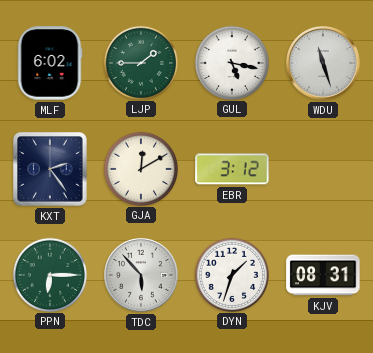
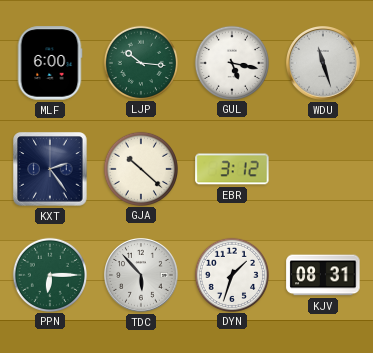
MLF: 6:02 -> 6:00
LJP: 1:45 -> 10:16
GJA: 12:10 -> 10:22
